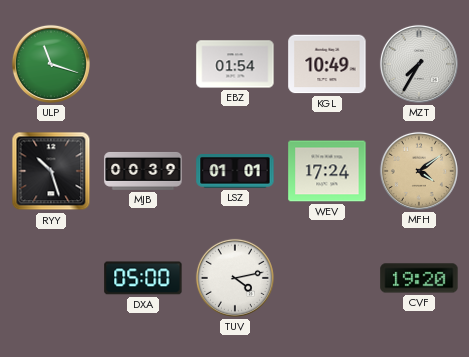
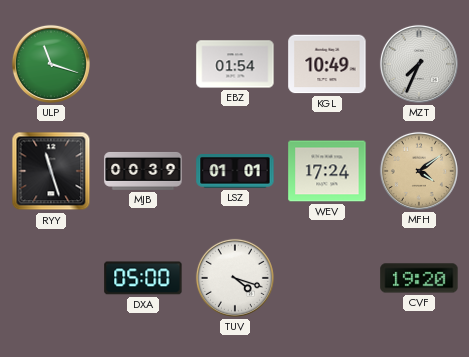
MZT: 7:35 -> 7:34
RYY: 10:27 -> 11:27
TUV: 4:13 -> 4:18
